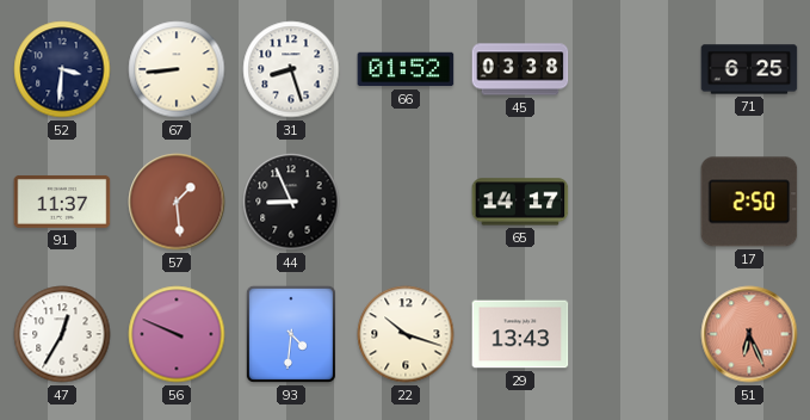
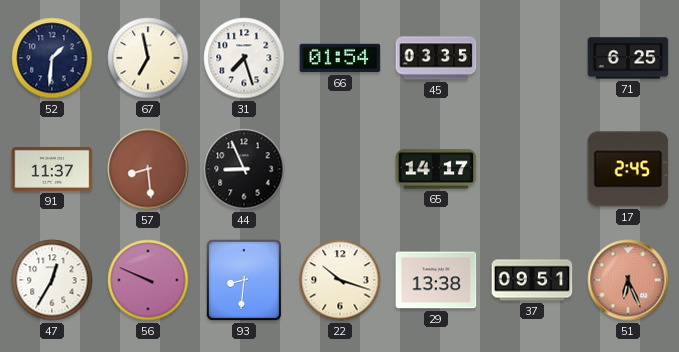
52: 3:31 -> 1:31
67: 8:44 -> 6:58
31: 8:27 -> 7:27
66: 01:52 -> 01:54
45: 03:38 -> 03:35
57: 1:29 -> 8:29
17: 2:50 -> 2:45
93: 4:31 -> 8:31
29: 13:43 -> 13:38
37: none -> 09:51
